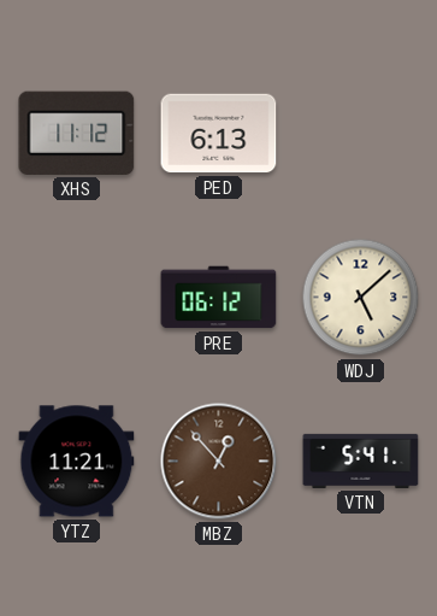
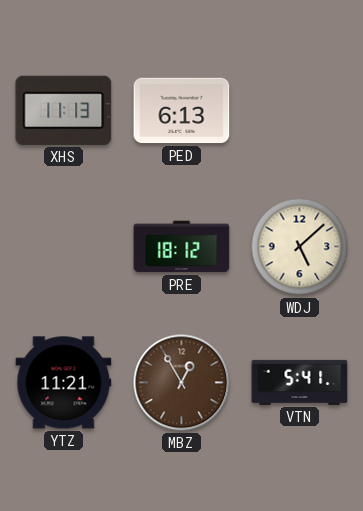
XHS: 11:12 -> 11:13
PRE: 06:12 -> 18:12
MBZ: 12:53 -> 12:55
